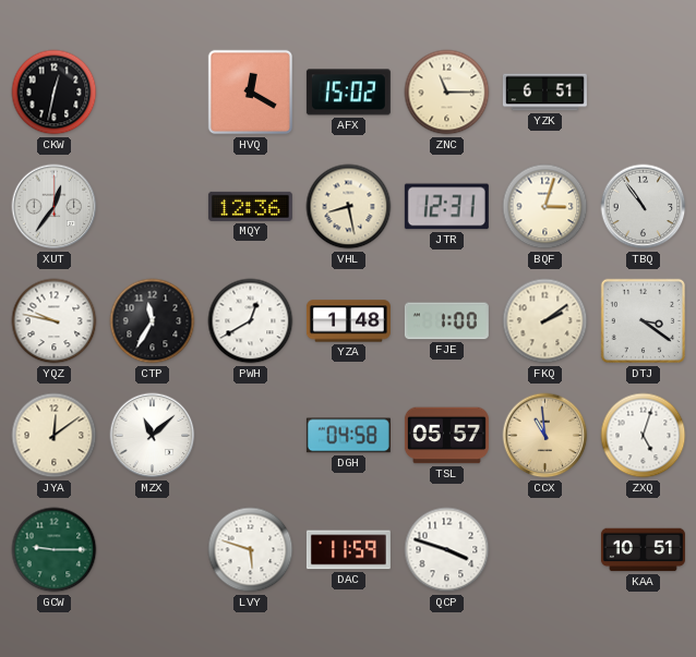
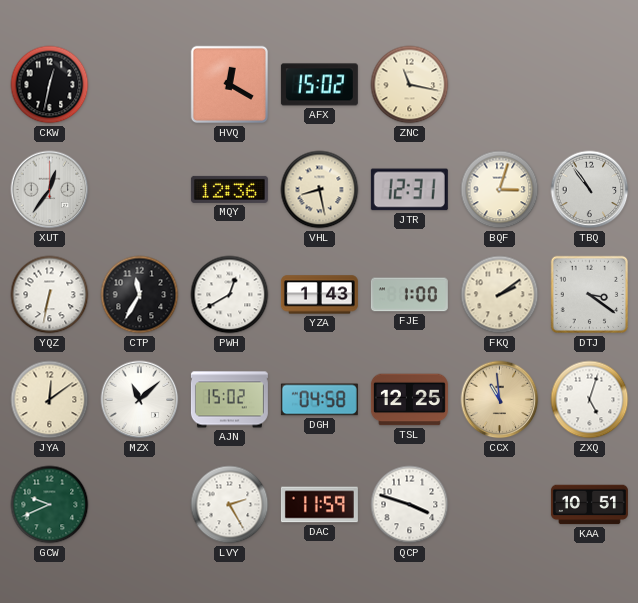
ZNC: 11:15 -> 11:17
YZK: 6:51 -> none
YQZ: 9:47 -> 6:32
YZA: 1:48 -> 1:43
AJN: none -> 15:02
TSL: 05:57 -> 12:25
GCW: 9:15 -> 9:41
LVY: 5:48 -> 2:25
